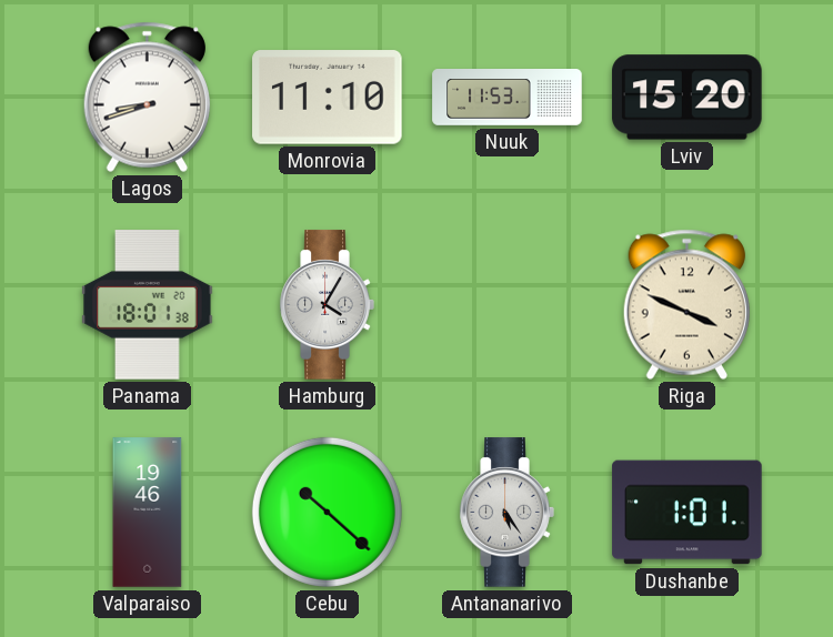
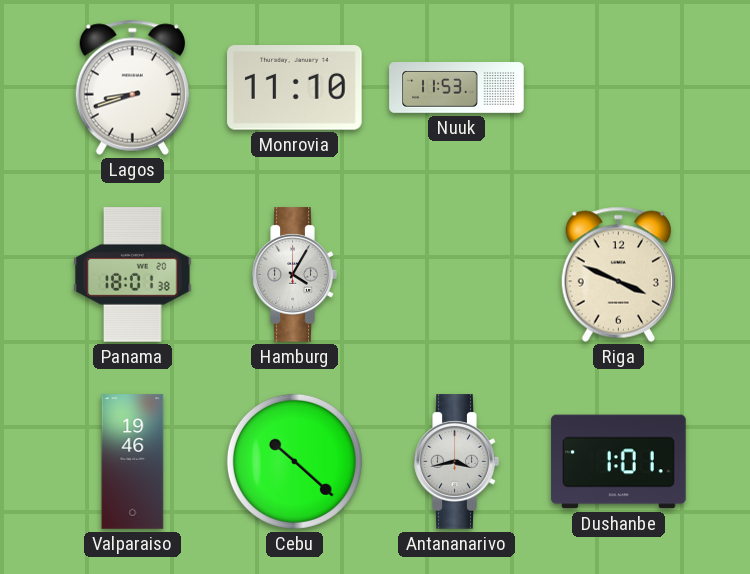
Lviv: 15:20 -> none
Antananarivo: 5:24 -> 3:43
